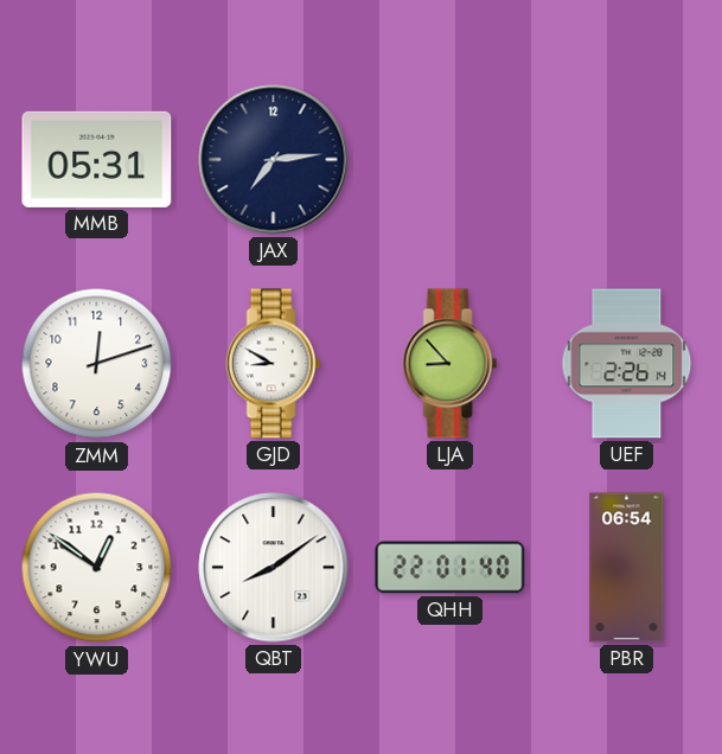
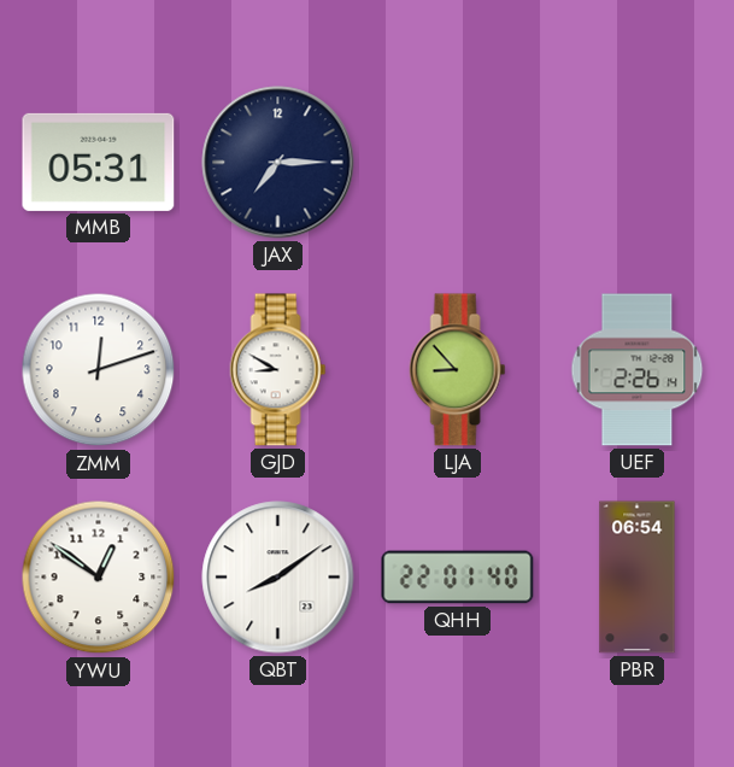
JAX: 7:14 -> 7:15
